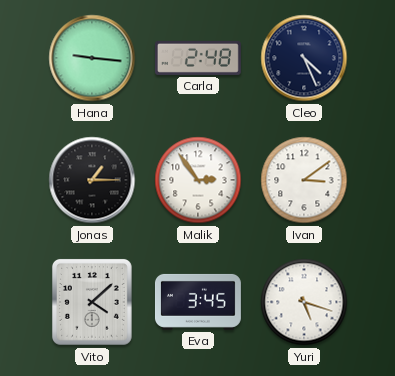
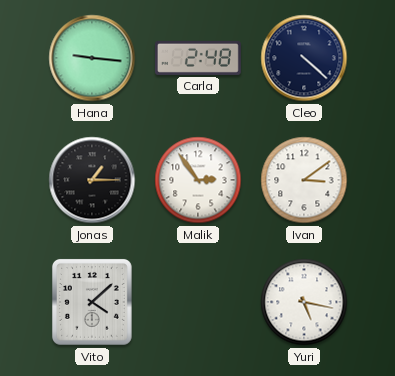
Cleo: 4:26 -> 4:22
Eva: 3:45 -> none
Yuri: 5:18 -> 5:17
